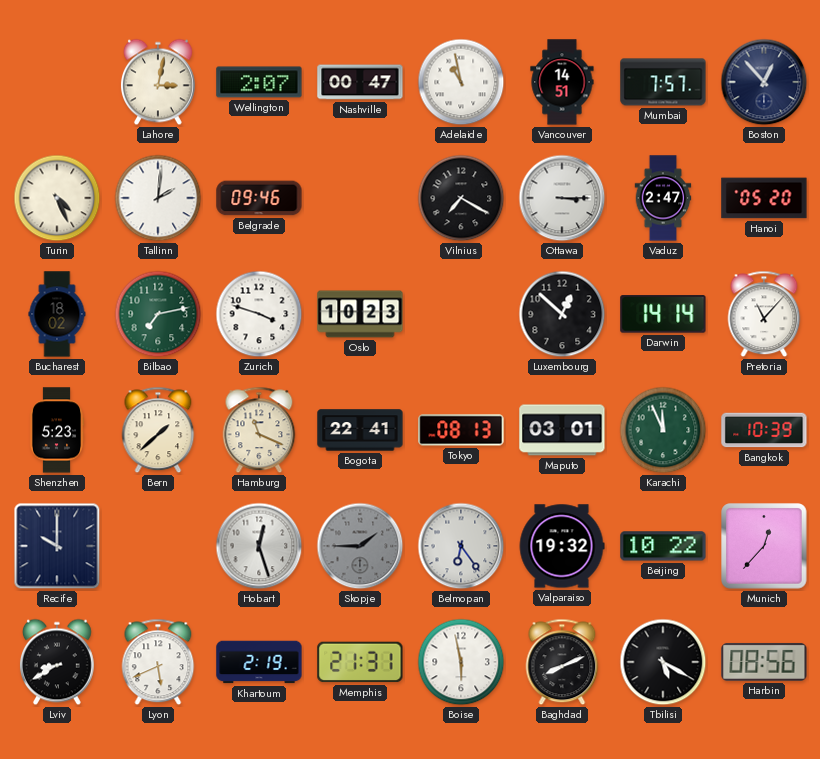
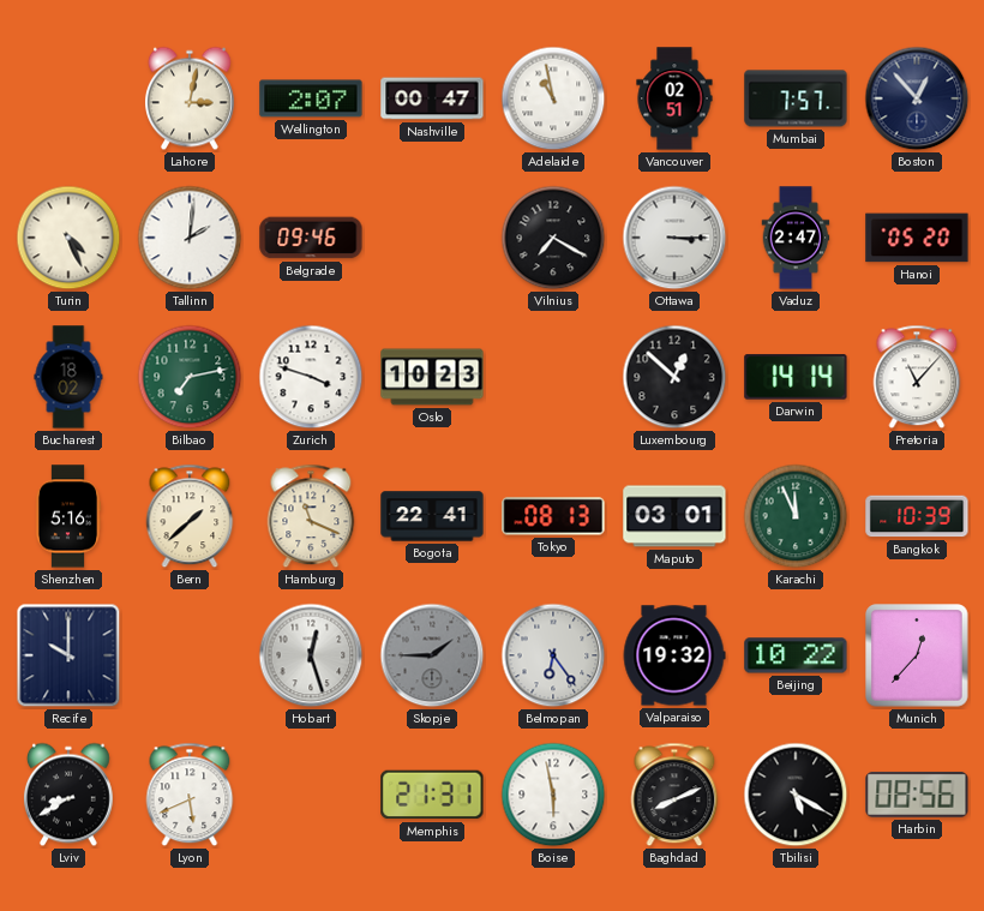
Vancouver: 14:51 -> 02:51
Shenzhen: 5:23 -> 5:16
Khartoum: 2:19 -> none
